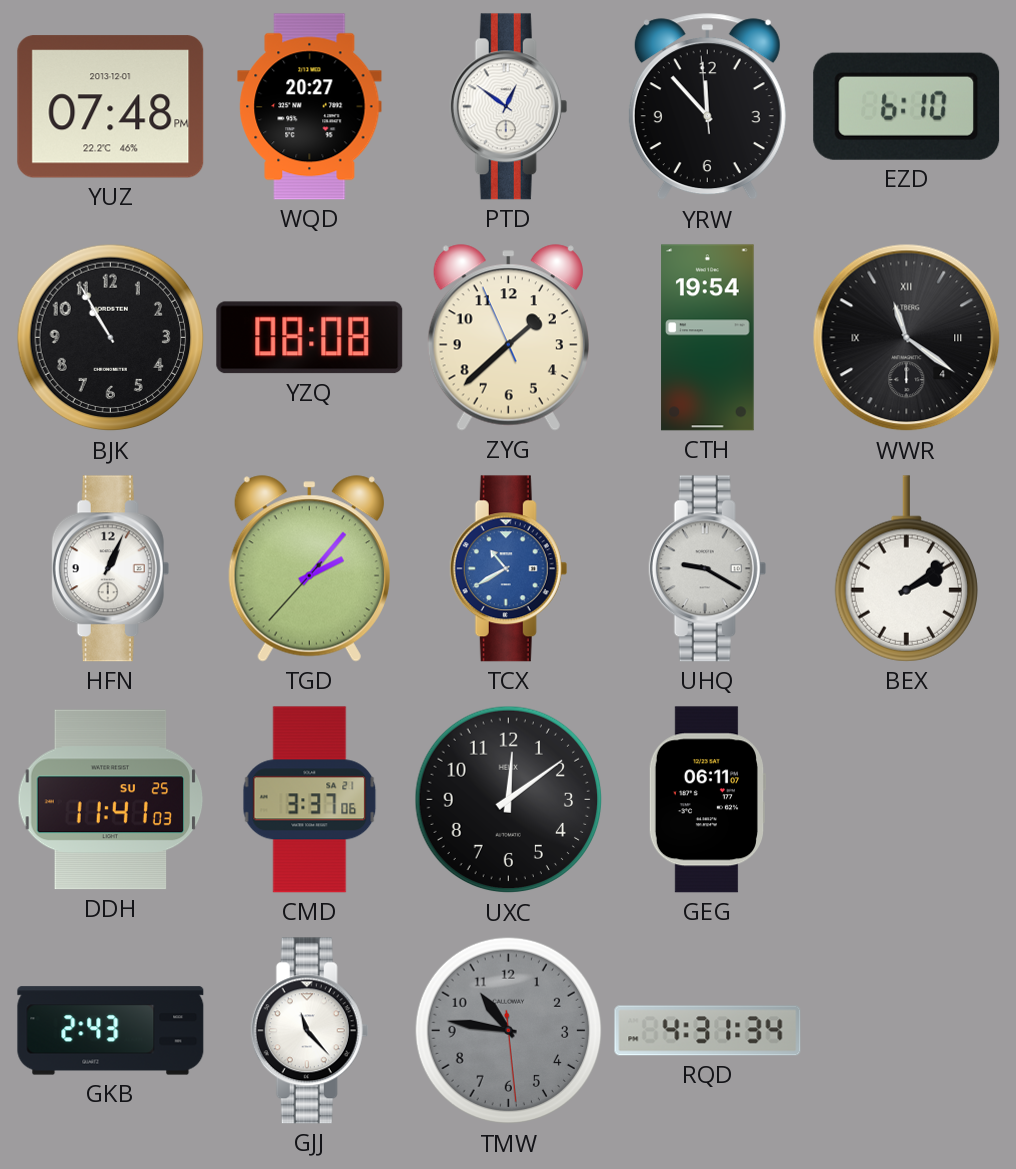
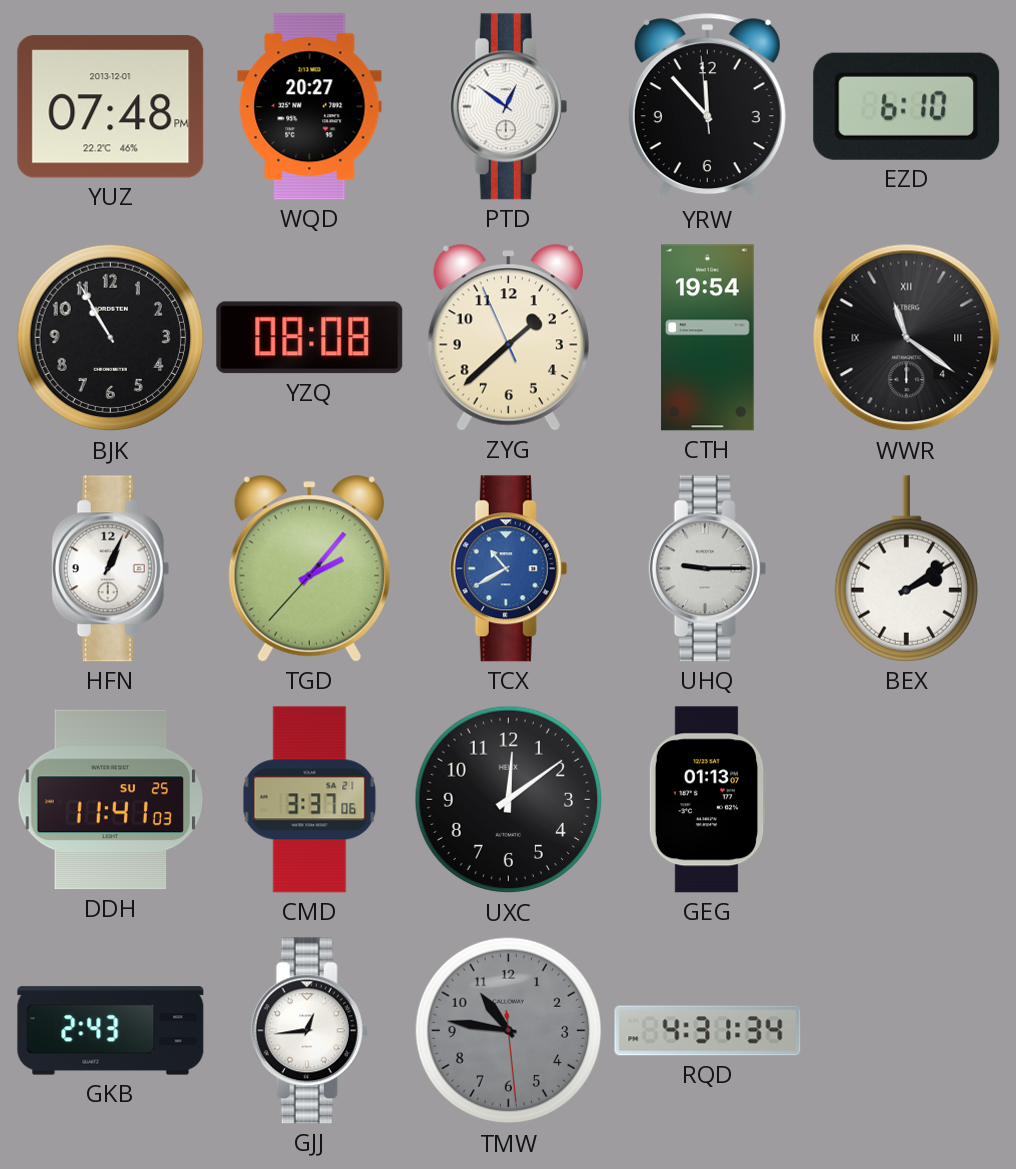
UHQ: 9:20 -> 9:15
GEG: 06:11 -> 01:13
GJJ: 11:23 -> 12:44
